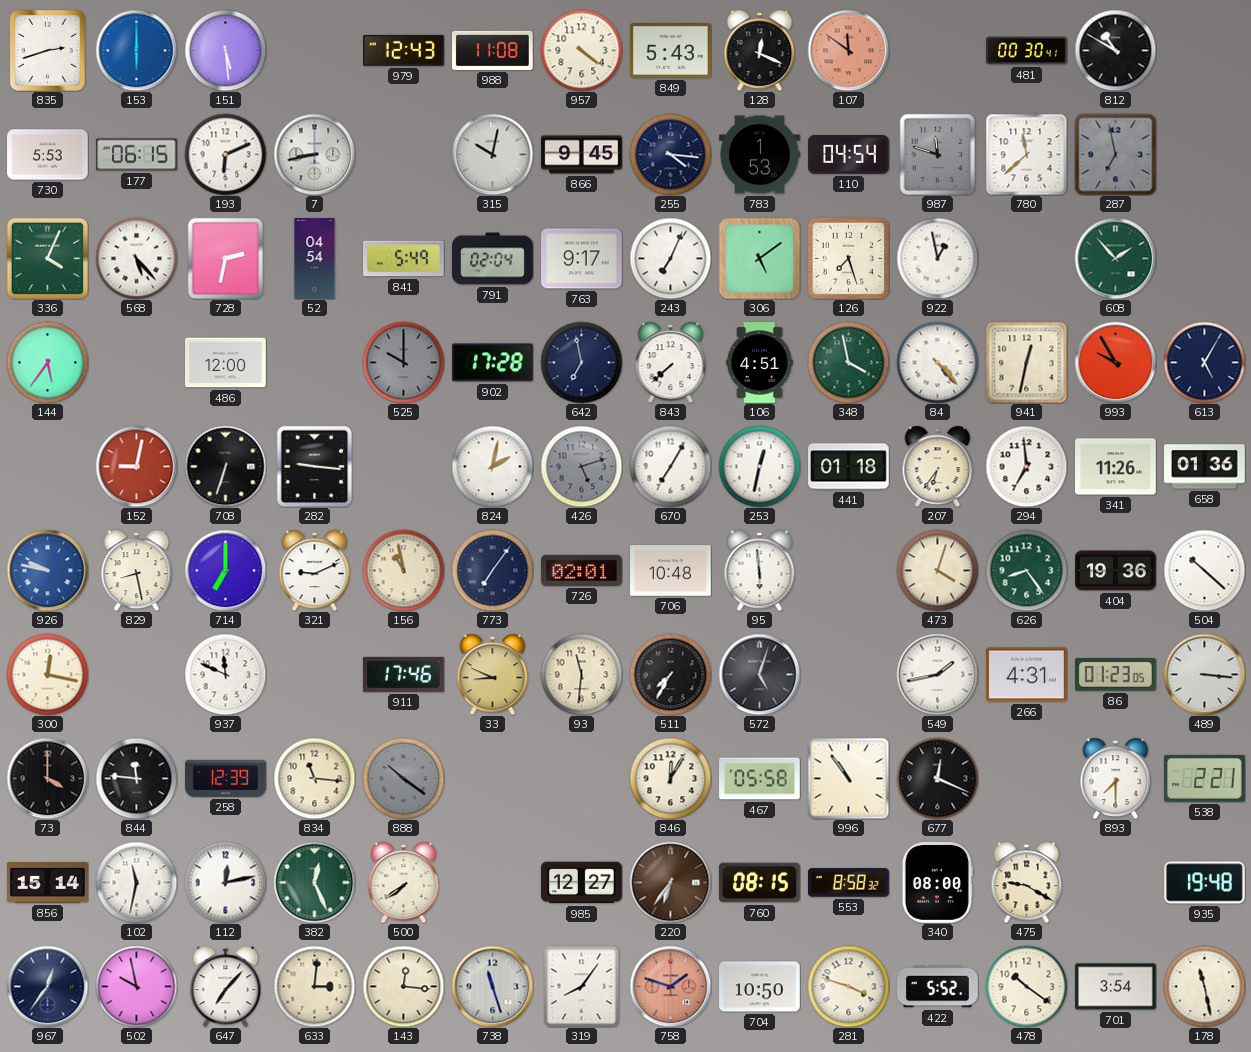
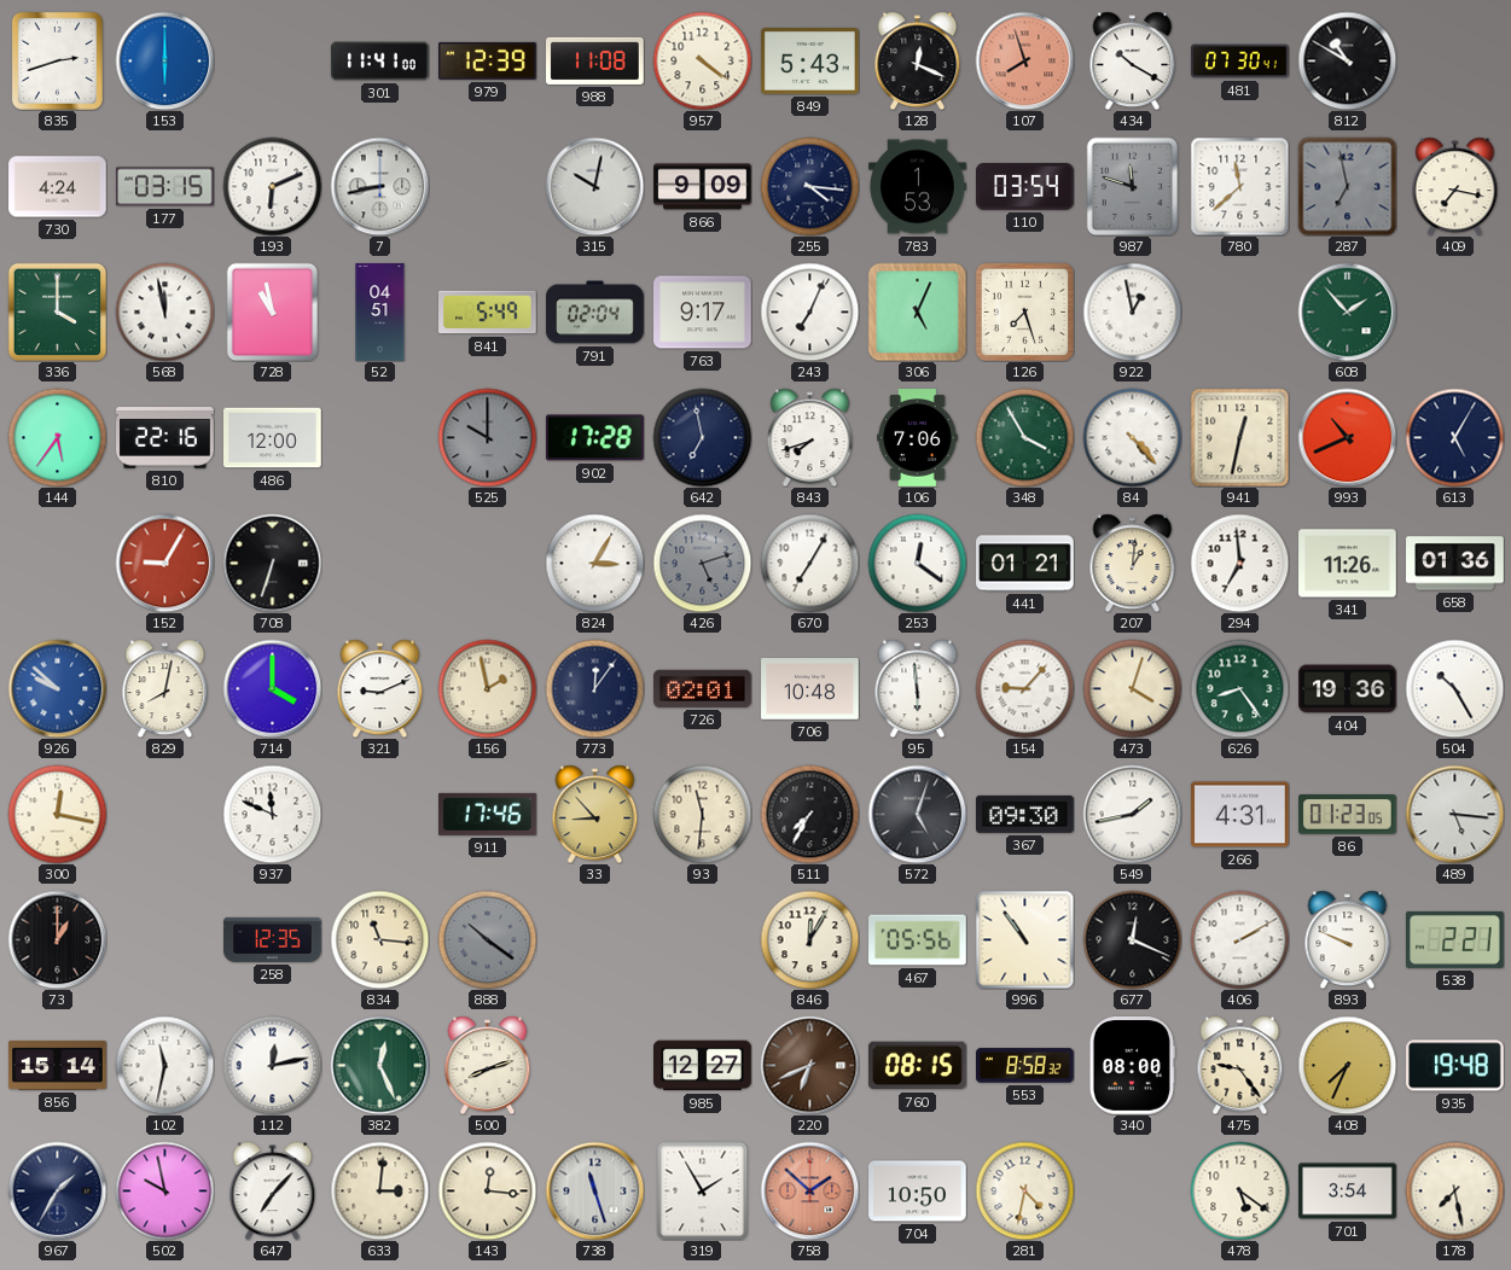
151: 5:29 -> none
301: none -> 11:41
979: 12:43 -> 12:39
107: 11:51 -> 7:57
434: none -> 10:20
481: 00:30 -> 07:30
730: 5:53 -> 4:24
177: 06:15 -> 03:15
866: 9:45 -> 9:09
110: 04:54 -> 03:54
409: none -> 7:17
336: 4:04 -> 4:00
568: 5:23 -> 11:58
728: 2:32 -> 10:58
52: 04:54 -> 04:51
306: 5:09 -> 5:04
810: none -> 22:16
843: 7:38 -> 7:42
106: 4:51 -> 7:06
348: 3:58 -> 3:55
993: 9:55 -> 10:41
152: 9:02 -> 9:05
282: 9:16 -> none
824: 2:02 -> 3:05
253: 12:32 -> 12:21
441: 01:18 -> 01:21
207: 6:36 -> 1:01
926: 9:47 -> 9:52
829: 8:28 -> 8:02
714: 7:00 -> 4:00
156: 10:58 -> 1:58
773: 7:06 -> 12:06
154: none -> 9:07
504: 10:22 -> 10:25
33: 8:49 -> 8:53
367: none -> 09:30
489: 3:16 -> 5:16
73: 4:00 -> 1:00
844: 11:46 -> none
258: 12:39 -> 12:35
467: 05:58 -> 05:56
406: none -> 2:10
893: 7:30 -> 9:49
500: 7:39 -> 8:12
220: 6:36 -> 6:41
475: 9:20 -> 9:24
408: none -> 7:34
967: 12:36 -> 1:35
319: 8:06 -> 1:55
758: 1:48 -> 1:52
281: 3:48 -> 4:32
422: 5:52 -> none
478: 10:21 -> 5:21
178: 11:28 -> 7:28
